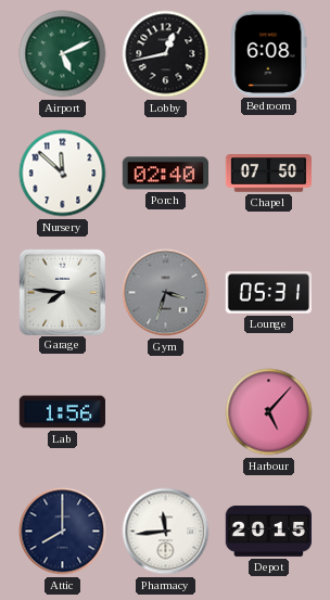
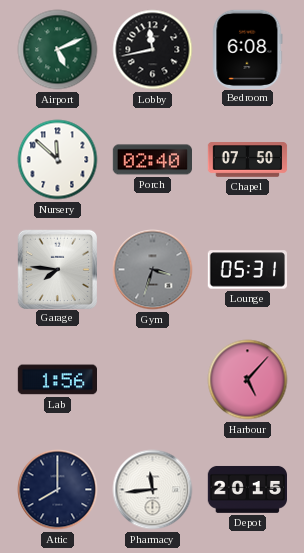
Lobby: 12:43 -> 11:43
